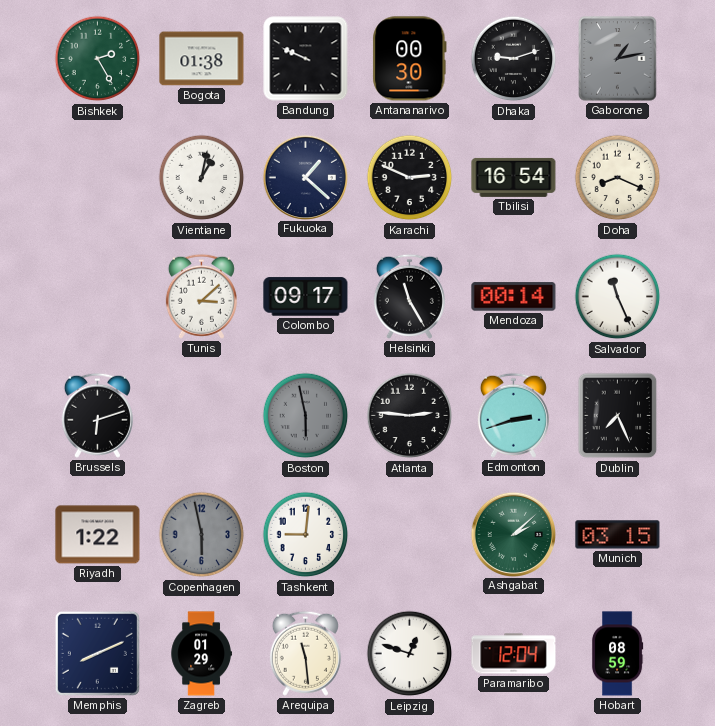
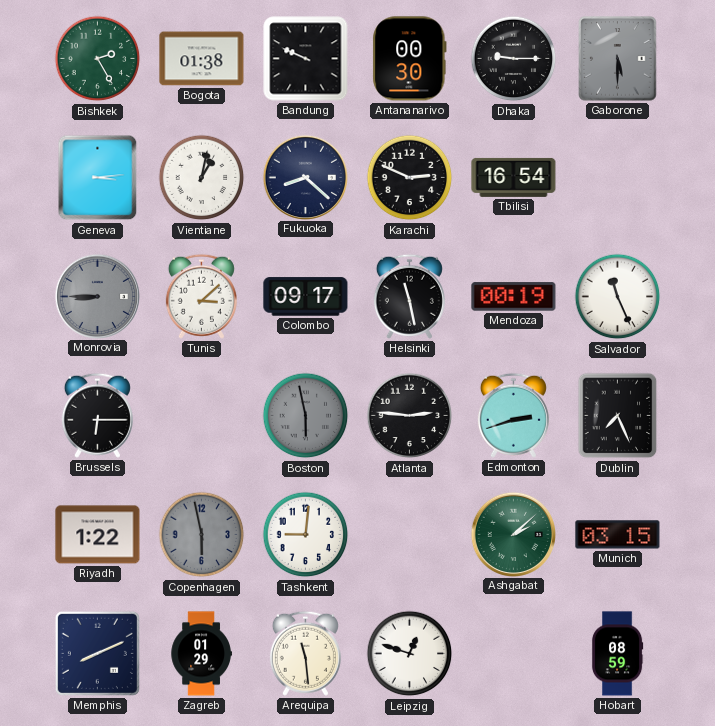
Dhaka: 9:12 -> 9:15
Gaborone: 1:13 -> 5:30
Geneva: none -> 3:14
Fukuoka: 1:22 -> 8:22
Doha: 8:19 -> none
Monrovia: none -> 8:45
Helsinki: 11:25 -> 11:28
Mendoza: 00:14 -> 00:19
Brussels: 6:12 -> 6:15
Paramaribo: 12:04 -> none
